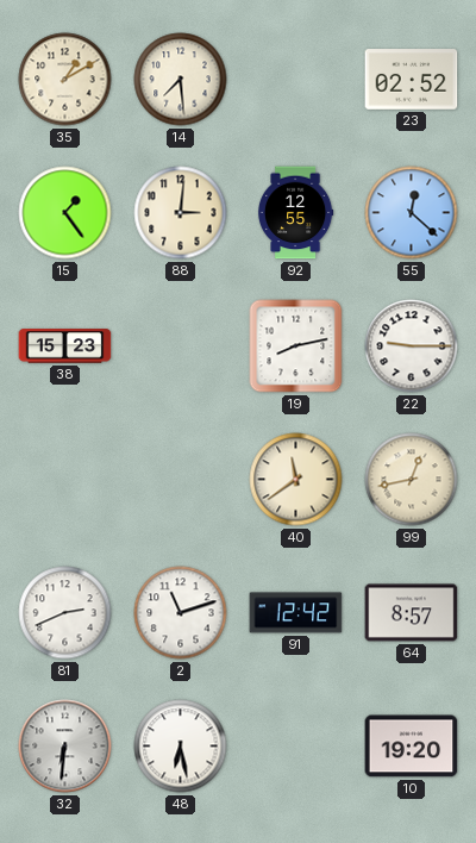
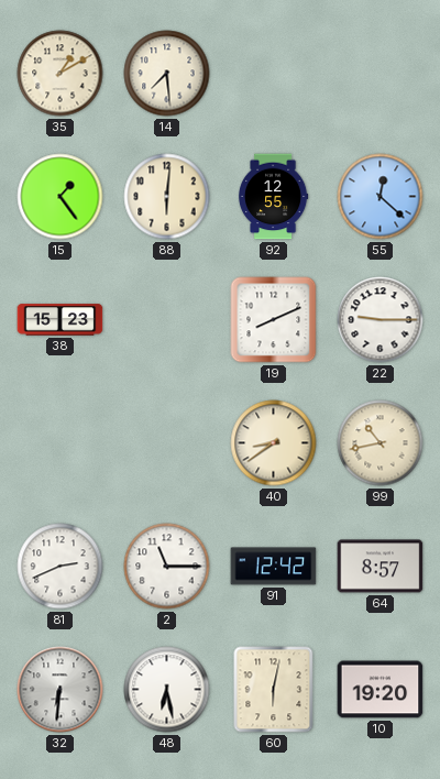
23: 02:52 -> none
88: 3:01 -> 6:01
19: 8:13 -> 8:11
40: 11:39 -> 8:39
99: 12:43 -> 10:43
2: 11:12 -> 11:15
60: none -> 6:02
